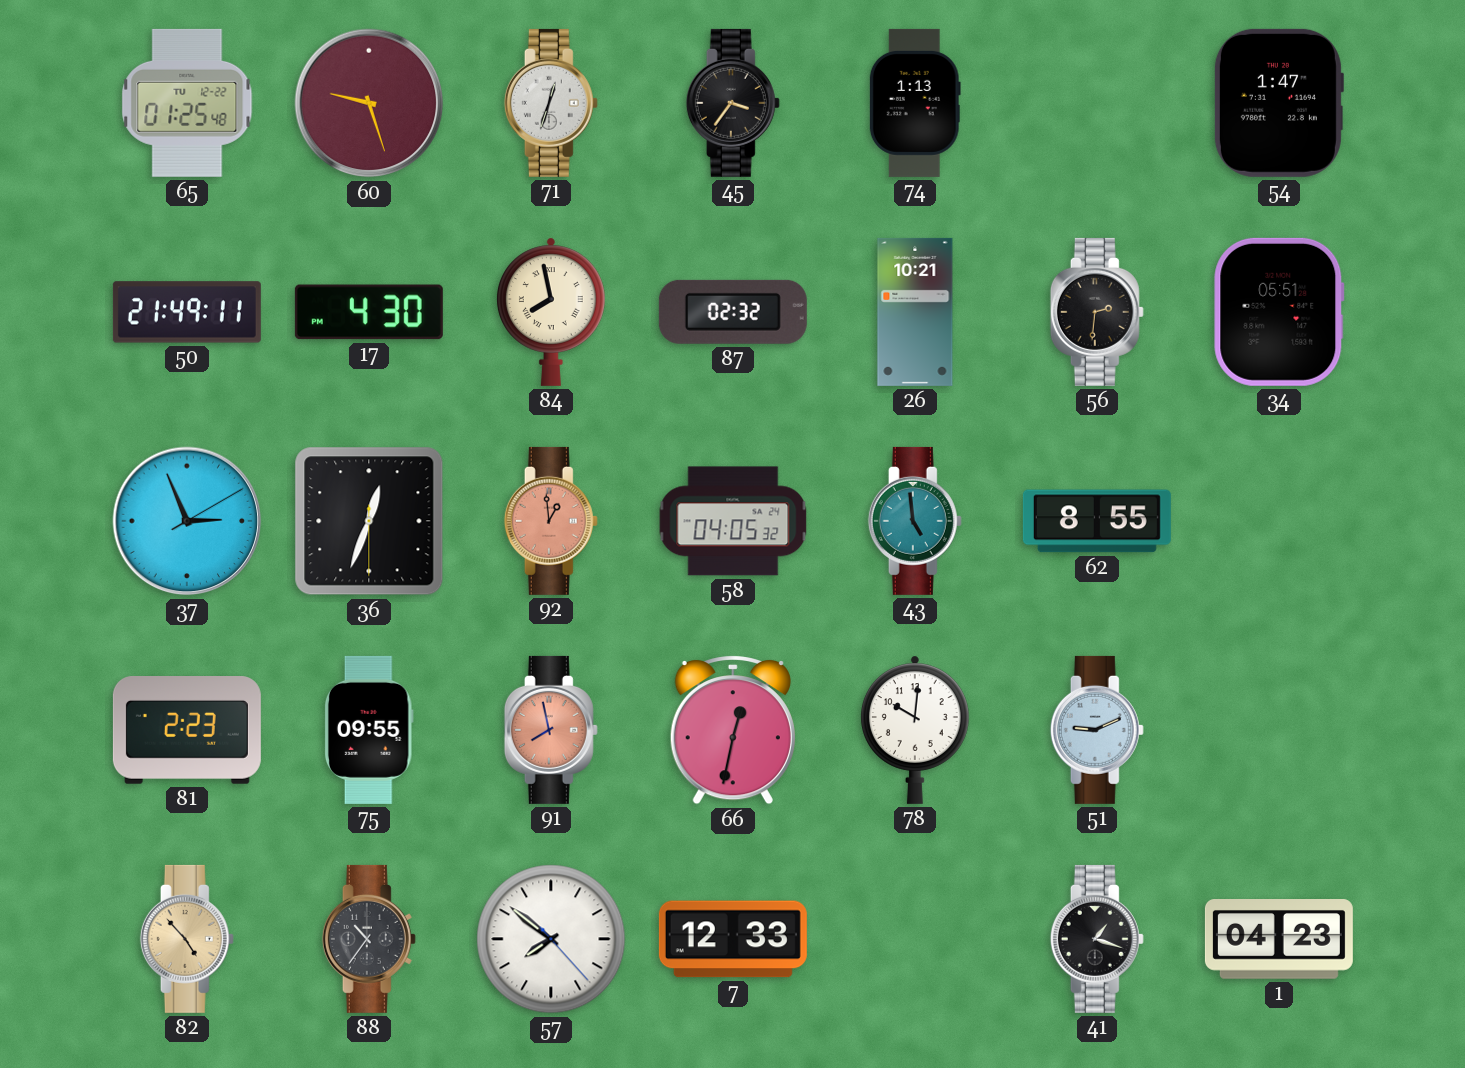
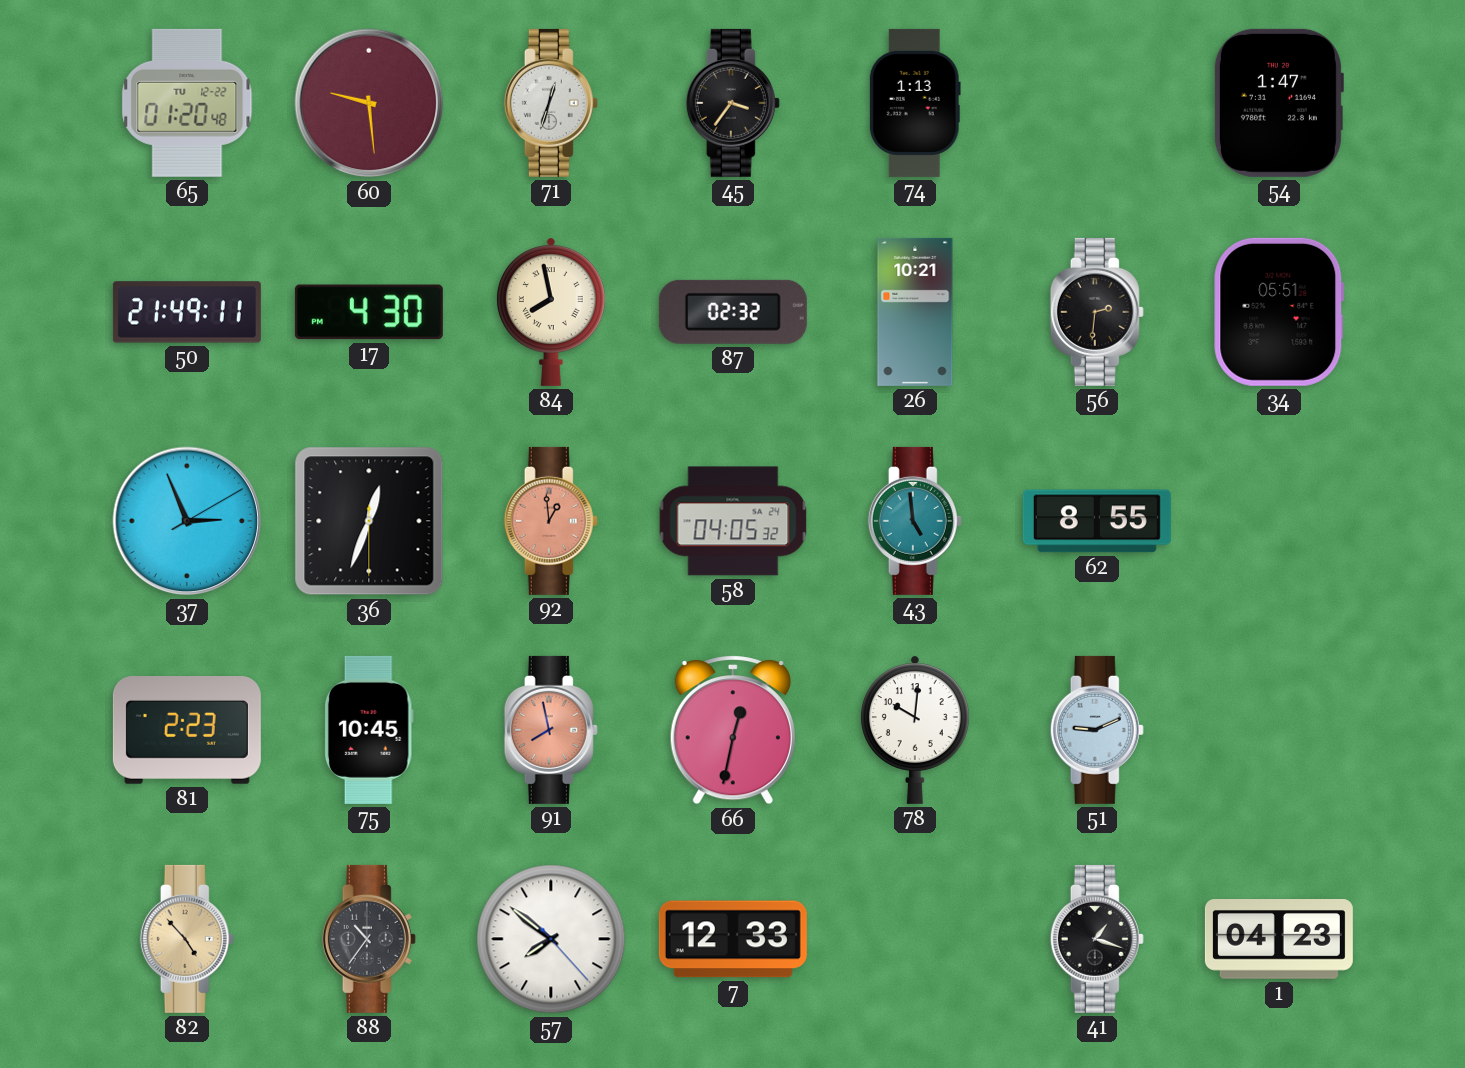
65: 01:25 -> 01:20
60: 9:27 -> 9:29
75: 09:55 -> 10:45
